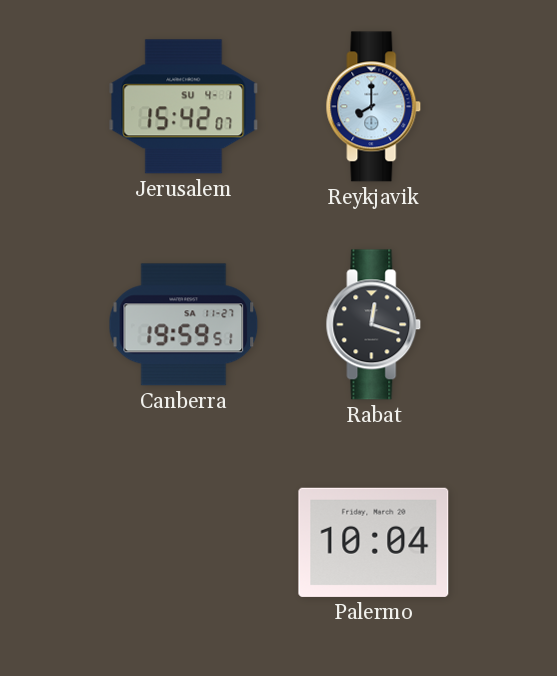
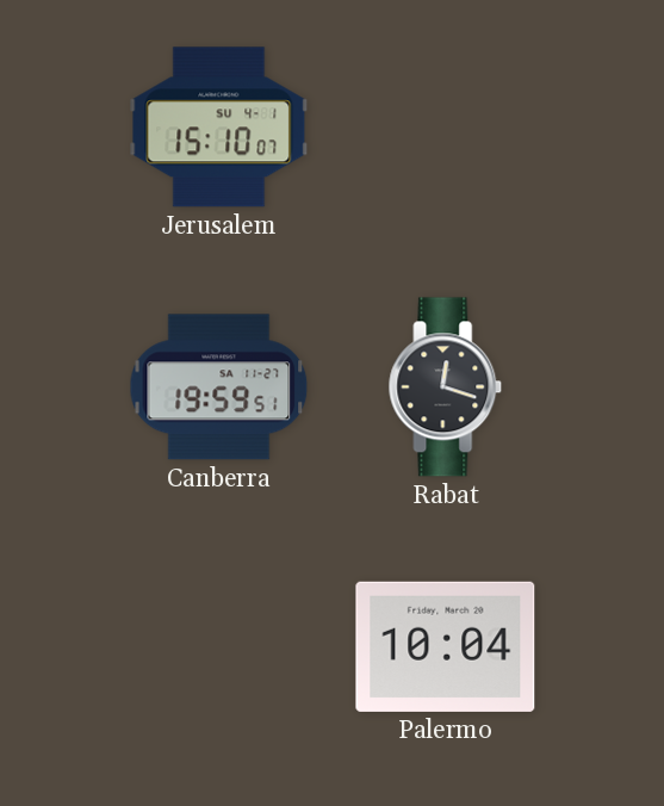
Jerusalem: 15:42 -> 15:10
Reykjavik: 8:00 -> none
